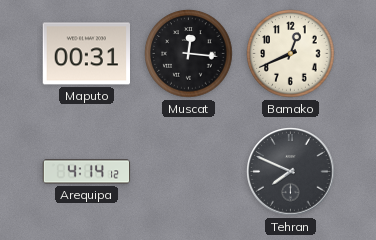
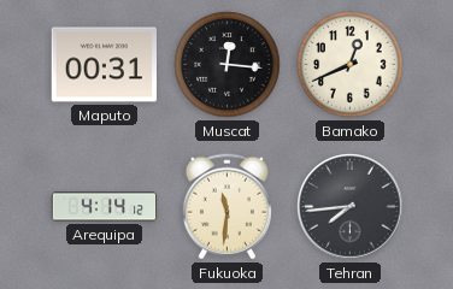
Fukuoka: none -> 11:31
Tehran: 7:49 -> 7:44
